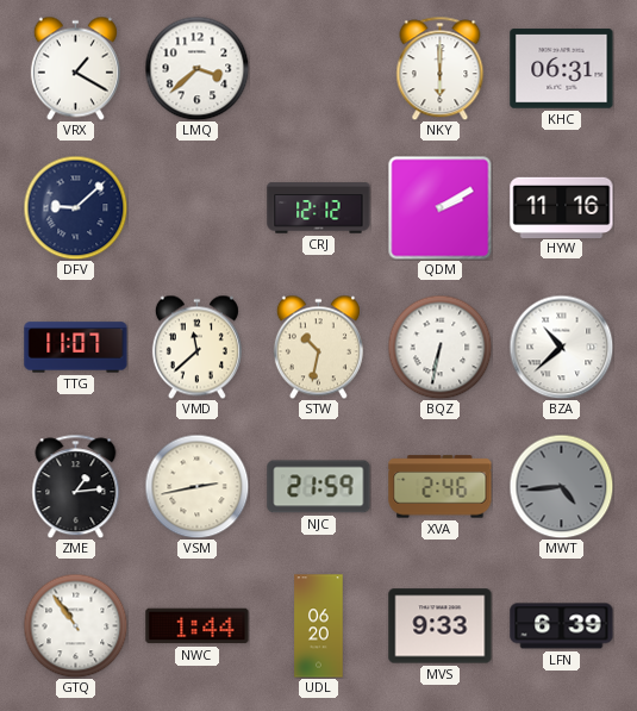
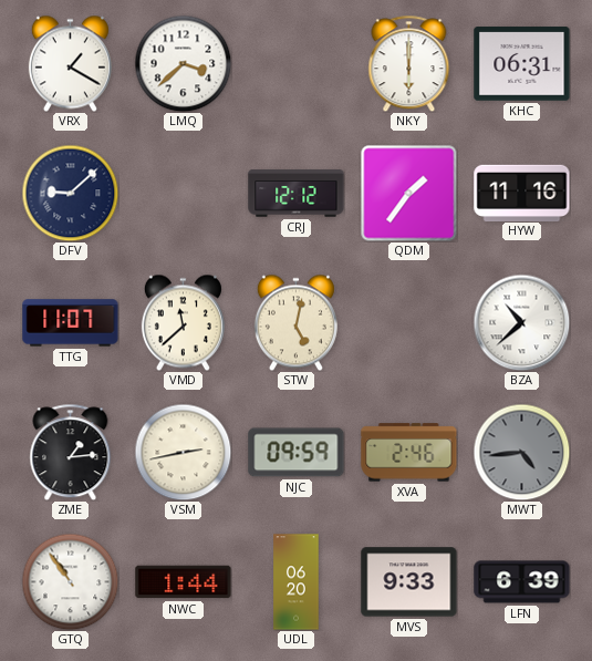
QDM: 2:10 -> 1:36
STW: 10:32 -> 5:02
BQZ: 6:32 -> none
NJC: 21:59 -> 09:59
